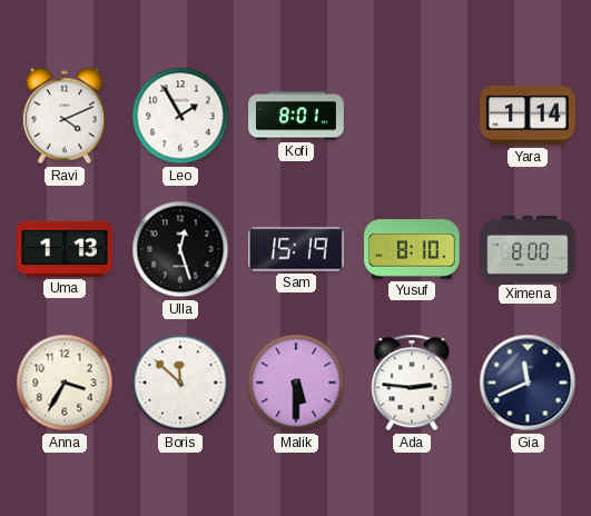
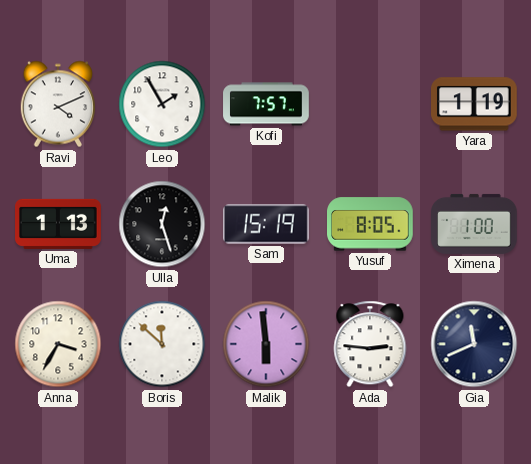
Kofi: 8:01 -> 7:57
Yara: 1:14 -> 1:19
Yusuf: 8:10 -> 8:05
Ximena: 8:00 -> 1:00
Malik: 5:30 -> 5:59
